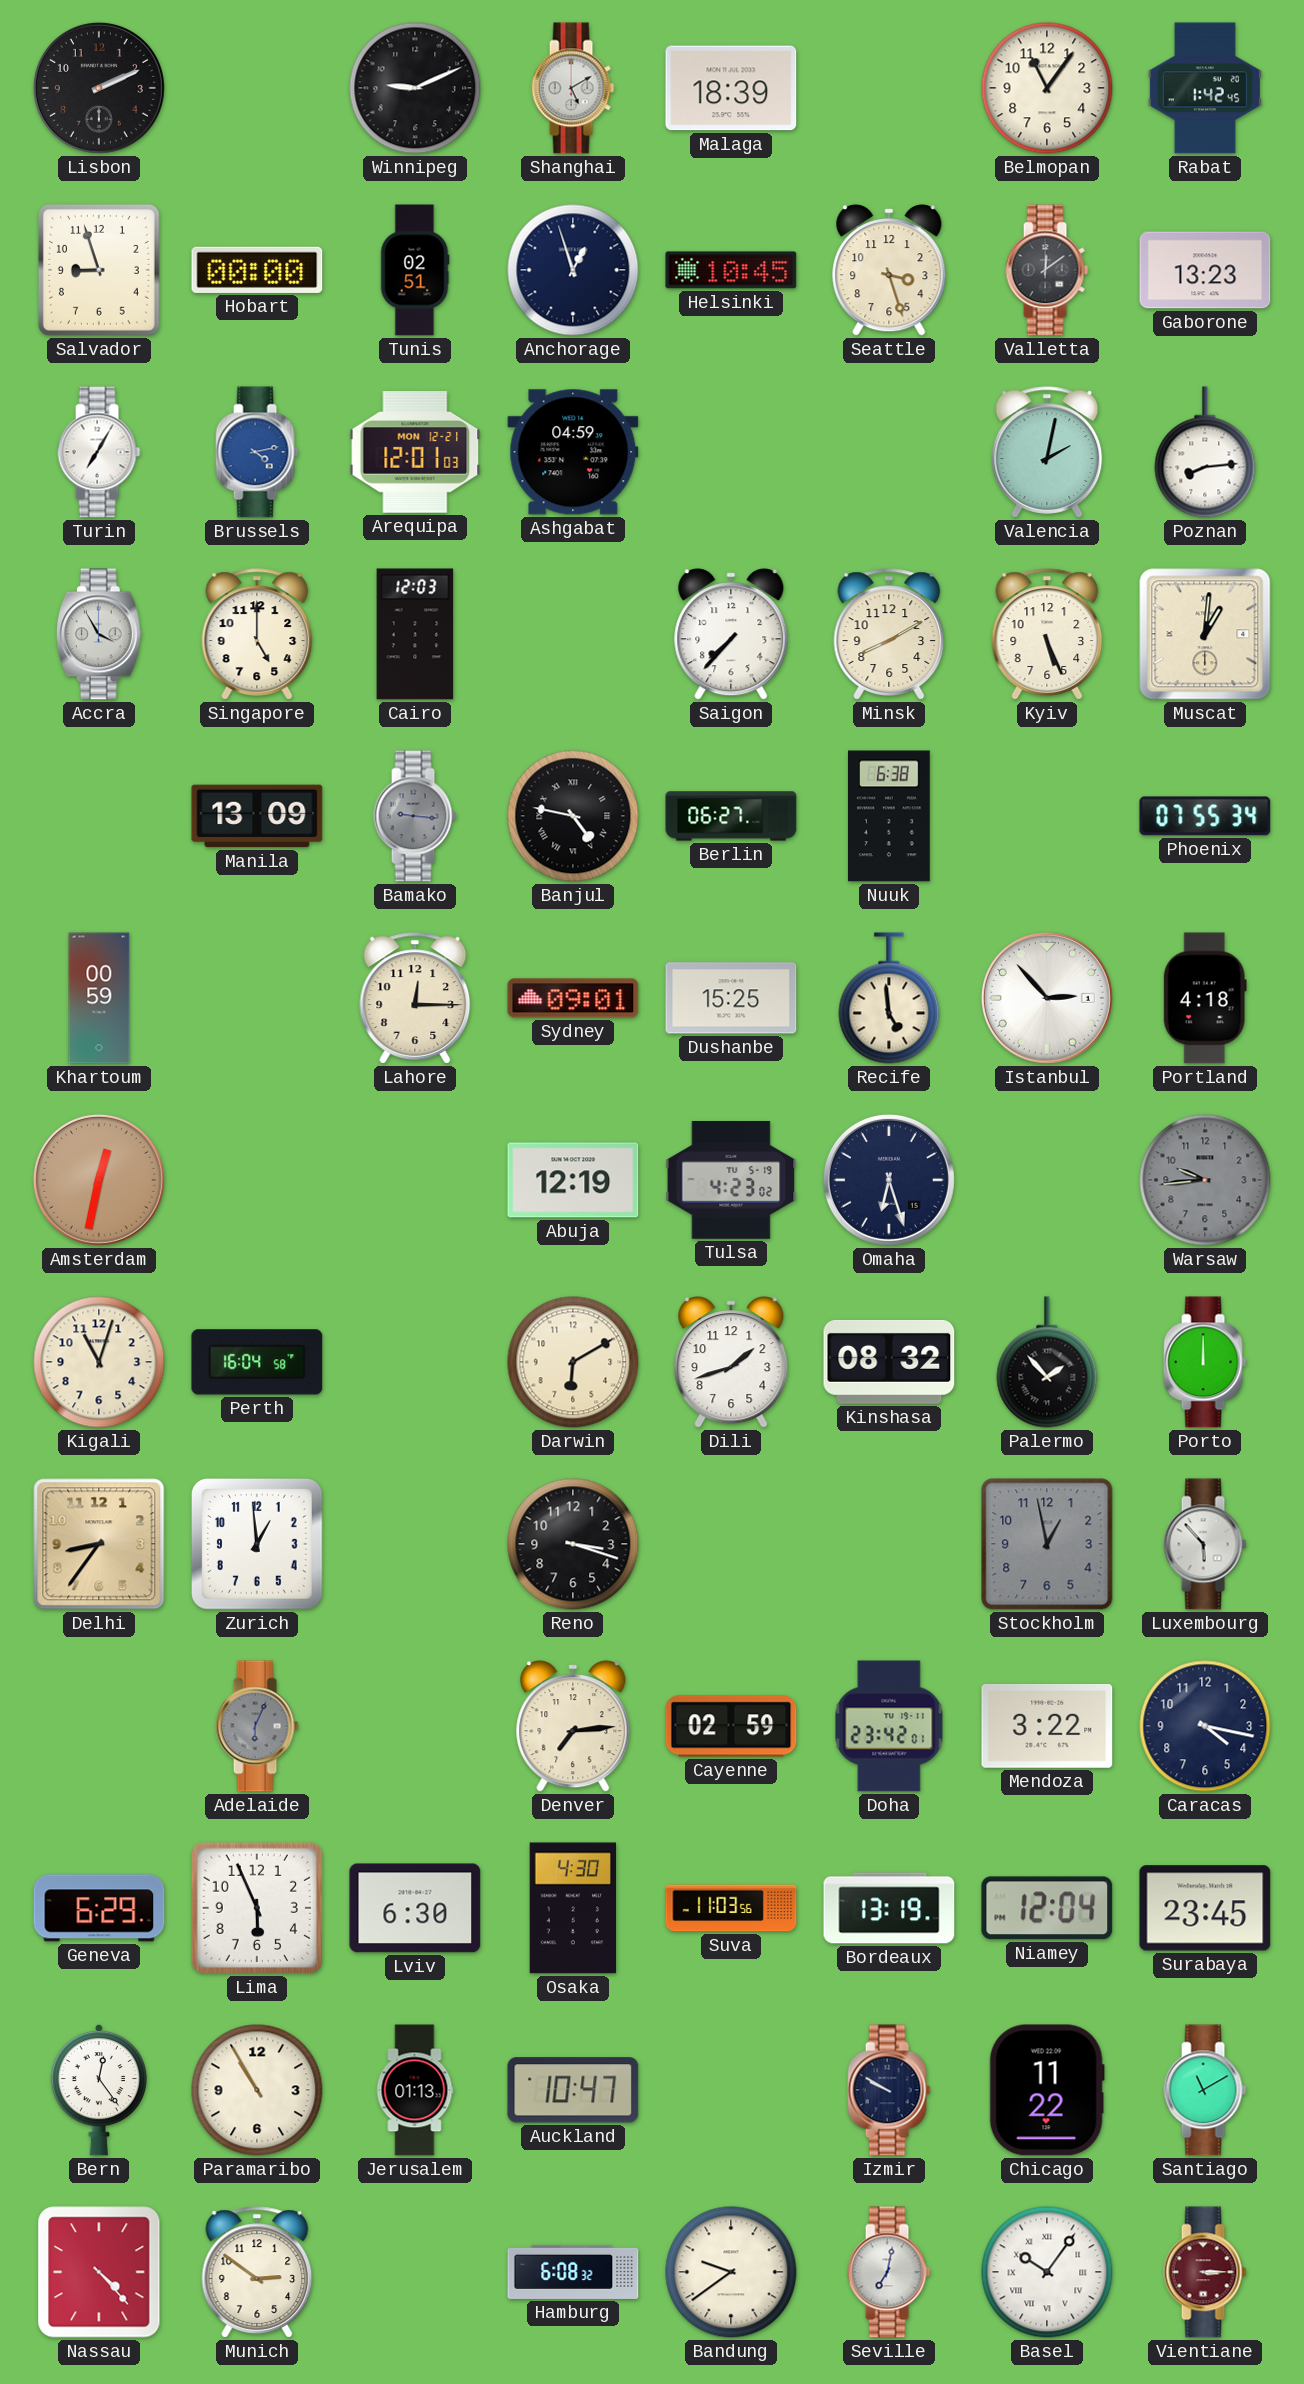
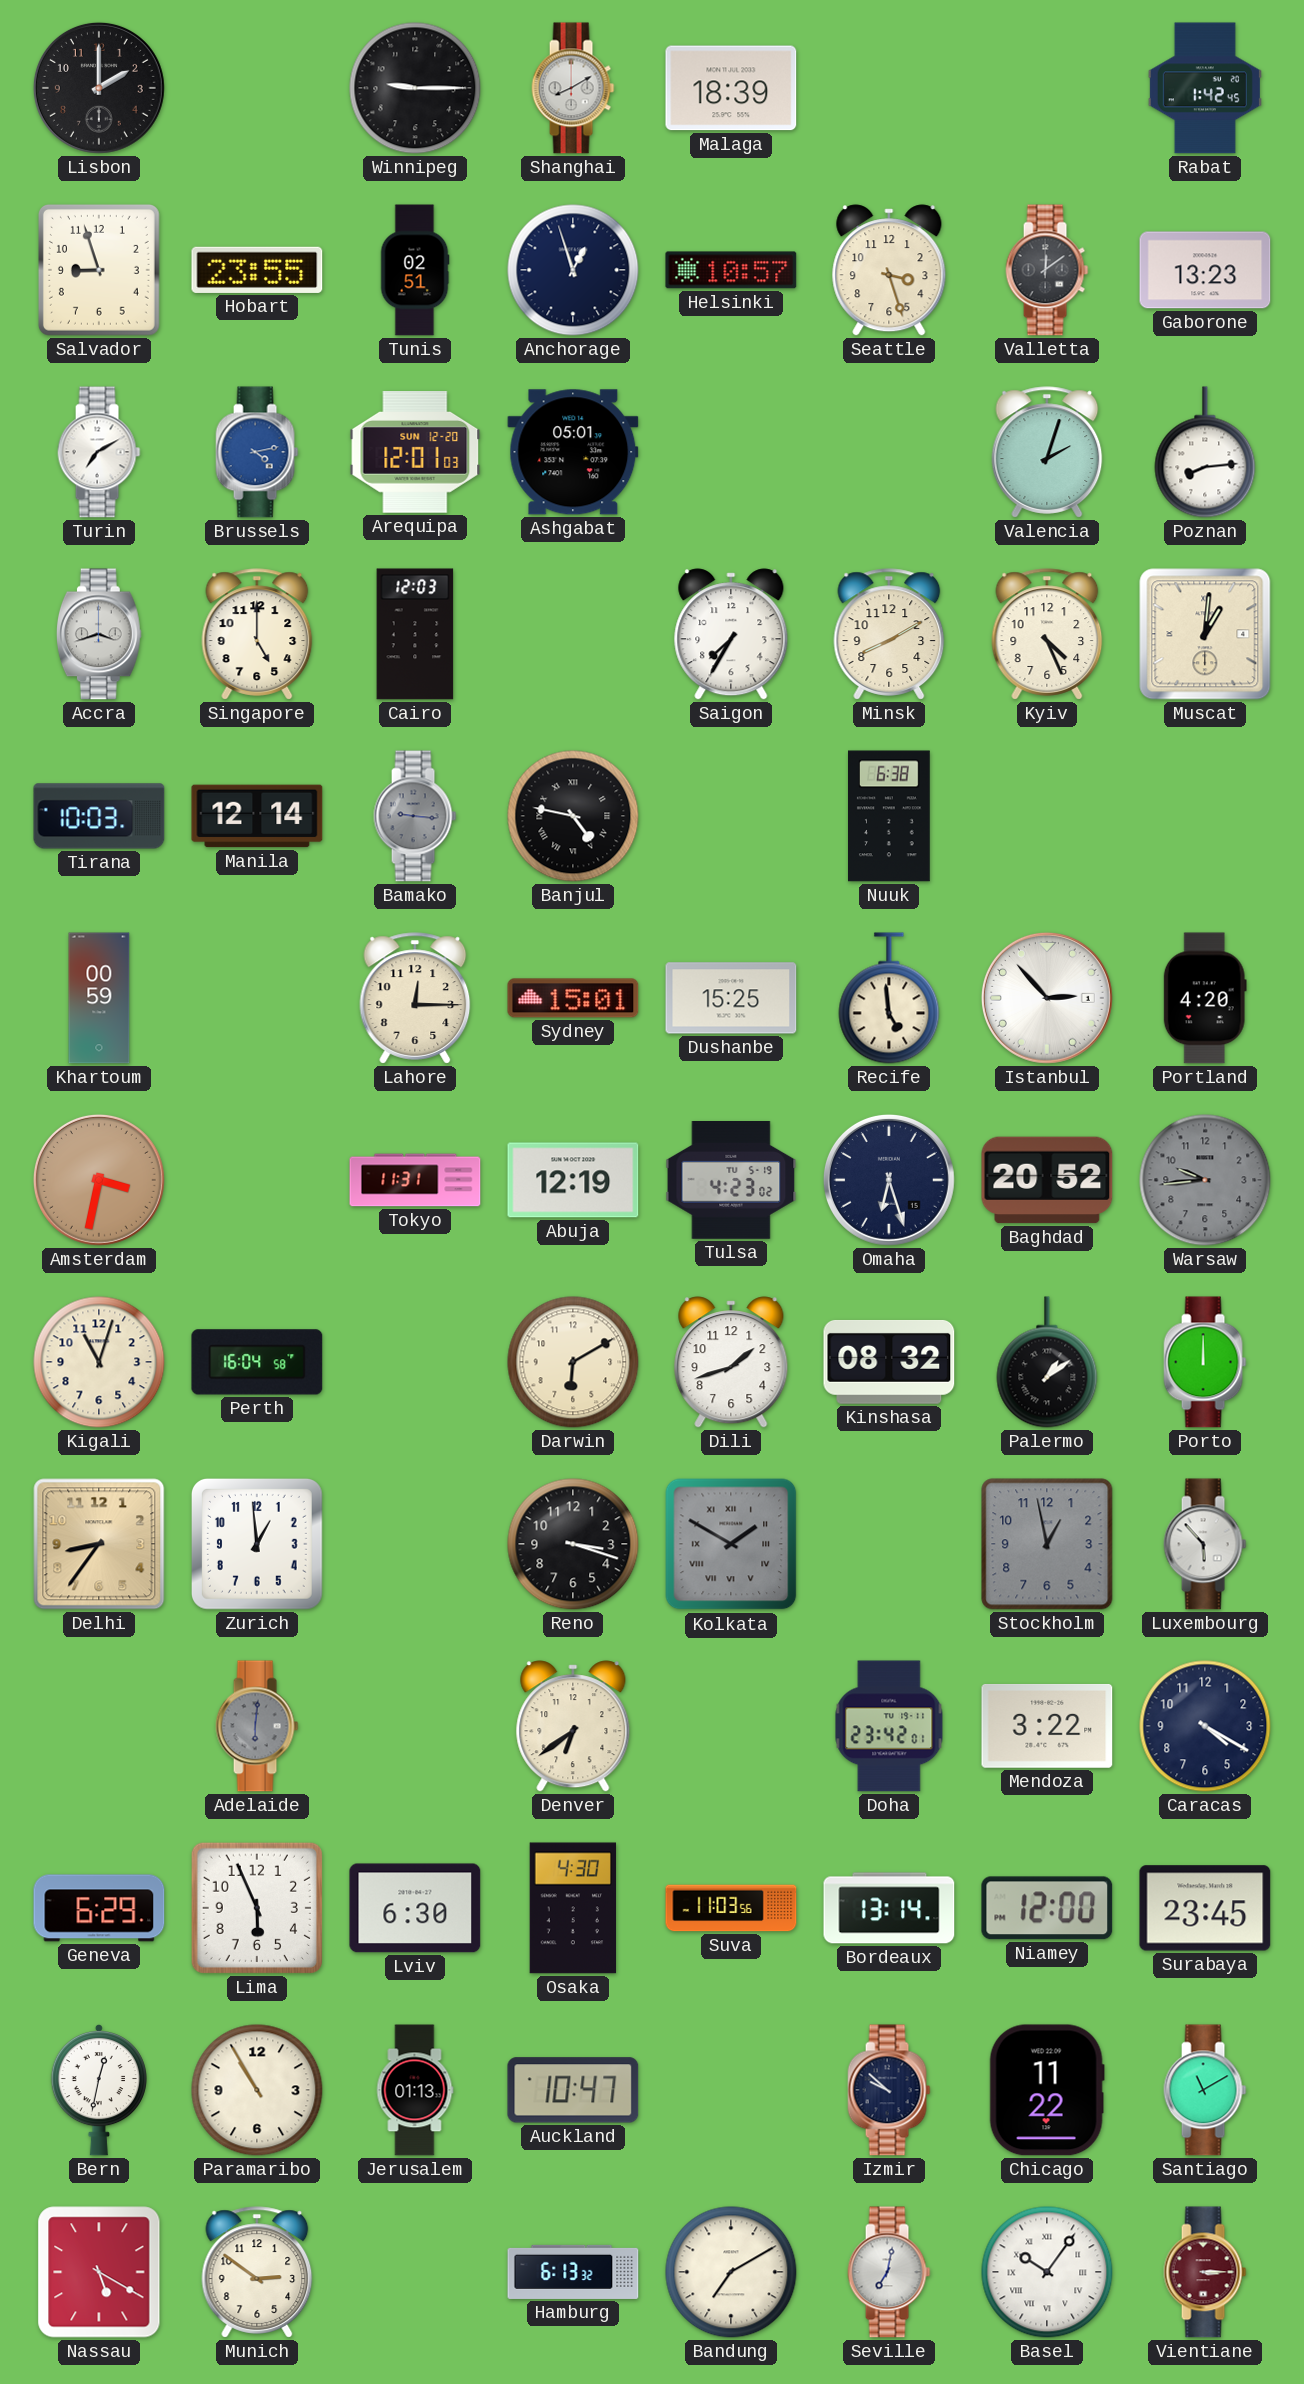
Lisbon: 2:11 -> 2:00
Winnipeg: 9:11 -> 9:15
Shanghai: 5:10 -> 8:10
Belmopan: 11:06 -> none
Hobart: 00:00 -> 23:55
Helsinki: 10:45 -> 10:57
Turin: 7:05 -> 7:10
Arequipa date: MON 12-21 -> SUN 12-20
Ashgabat: 04:59 -> 05:01
Valencia: 2:02 -> 2:03
Accra: 3:55 -> 3:42
Saigon: 7:37 -> 7:35
Kyiv: 5:26 -> 4:26
Tirana: none -> 10:03
Manila: 13:09 -> 12:14
Berlin: 06:27 -> none
Phoenix: 07:55 -> none
Sydney: 09:01 -> 15:01
Portland: 4:18 -> 4:20
Amsterdam: 12:32 -> 3:32
Tokyo: none -> 11:31
Baghdad: none -> 20:52
Palermo: 1:53 -> 1:09
Kolkata: none -> 1:50
Adelaide: 6:04 -> 6:01
Denver: 7:14 -> 6:39
Cayenne: 02:59 -> none
Caracas: 4:17 -> 4:20
Bordeaux: 13:19 -> 13:14
Niamey: 12:04 -> 12:00
Bern: 12:24 -> 12:32
Izmir: 9:50 -> 9:52
Nassau: 4:23 -> 5:20
Hamburg: 6:08 -> 6:13
Bandung: 9:39 -> 7:10
